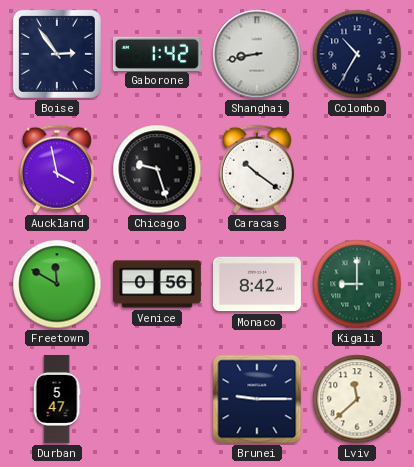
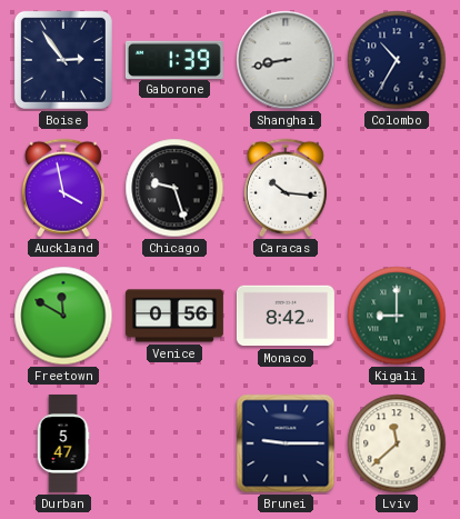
Gaborone: 1:42 -> 1:39
Caracas: 10:21 -> 10:16
